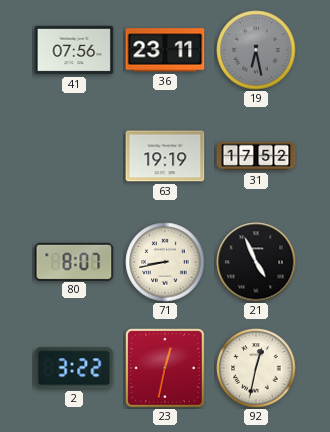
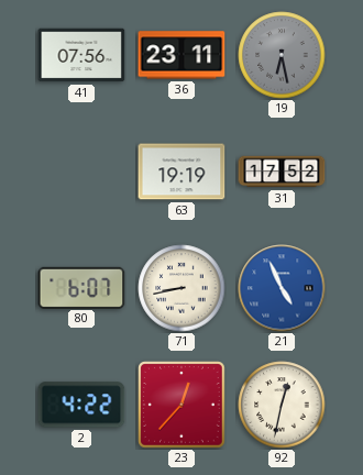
80: 8:07 -> 6:07
21 dial: black -> blue
2: 3:22 -> 4:22
23: 12:32 -> 12:37
